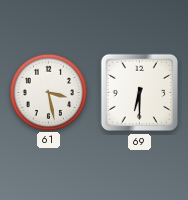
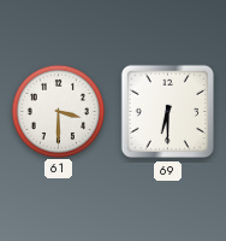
61: 3:28 -> 3:30
